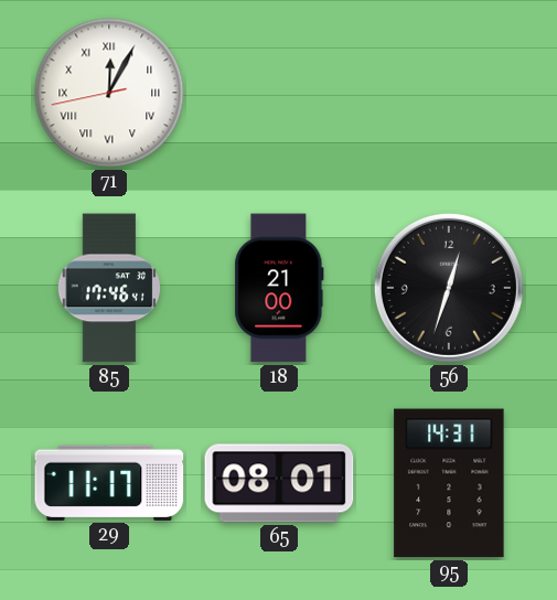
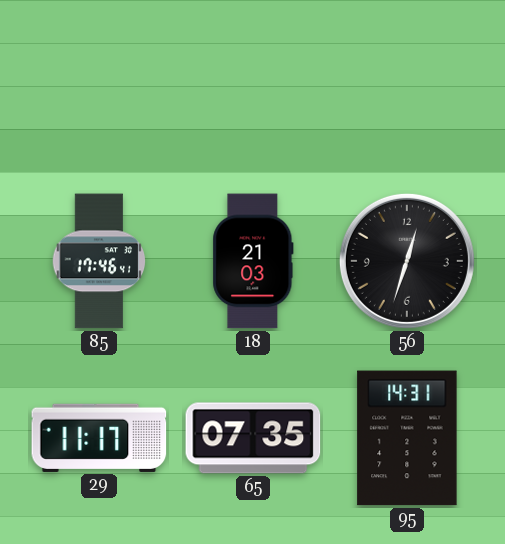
71: 12:04 -> none
18: 21:00 -> 21:03
65: 08:01 -> 07:35
